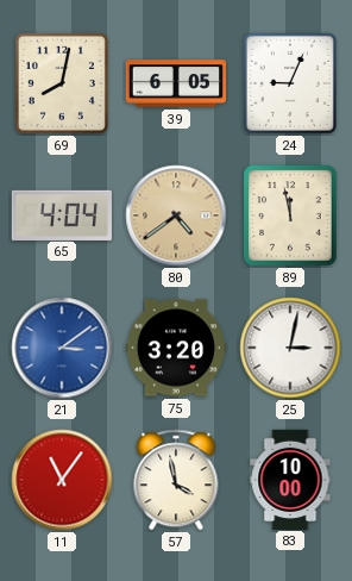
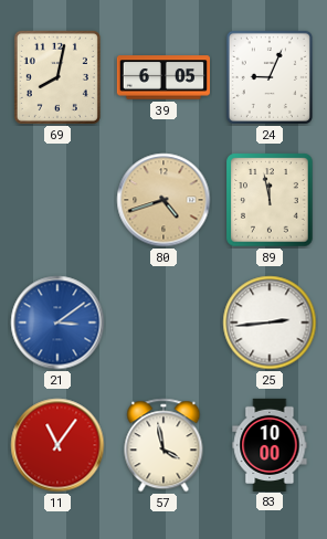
65: 4:04 -> none
80: 4:39 -> 4:42
75: 3:20 -> none
25: 3:02 -> 2:44
